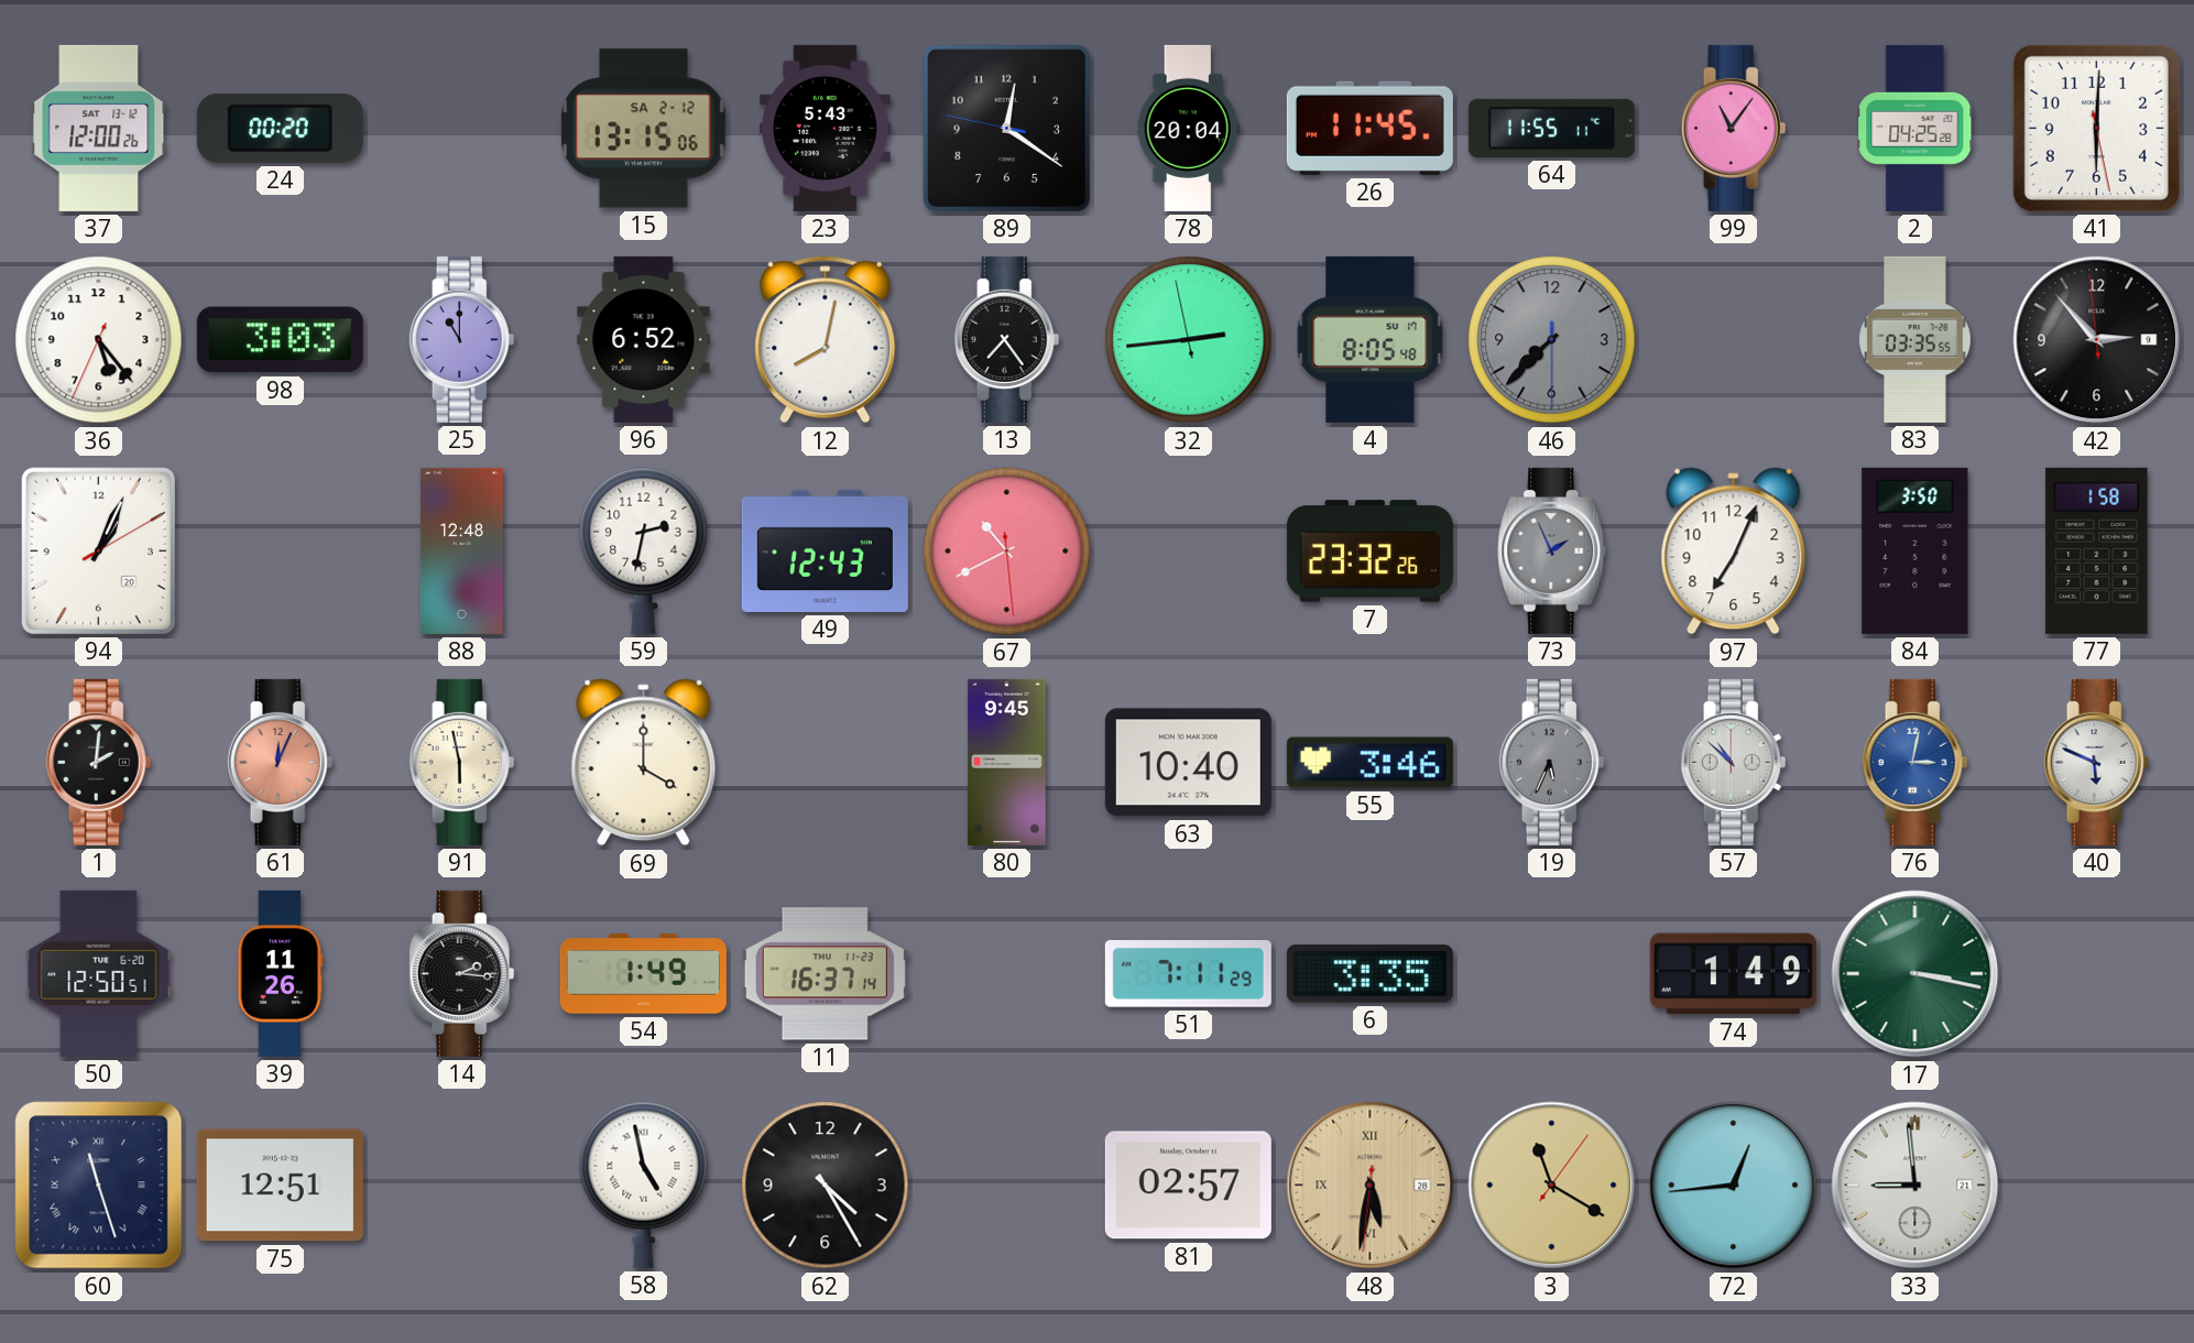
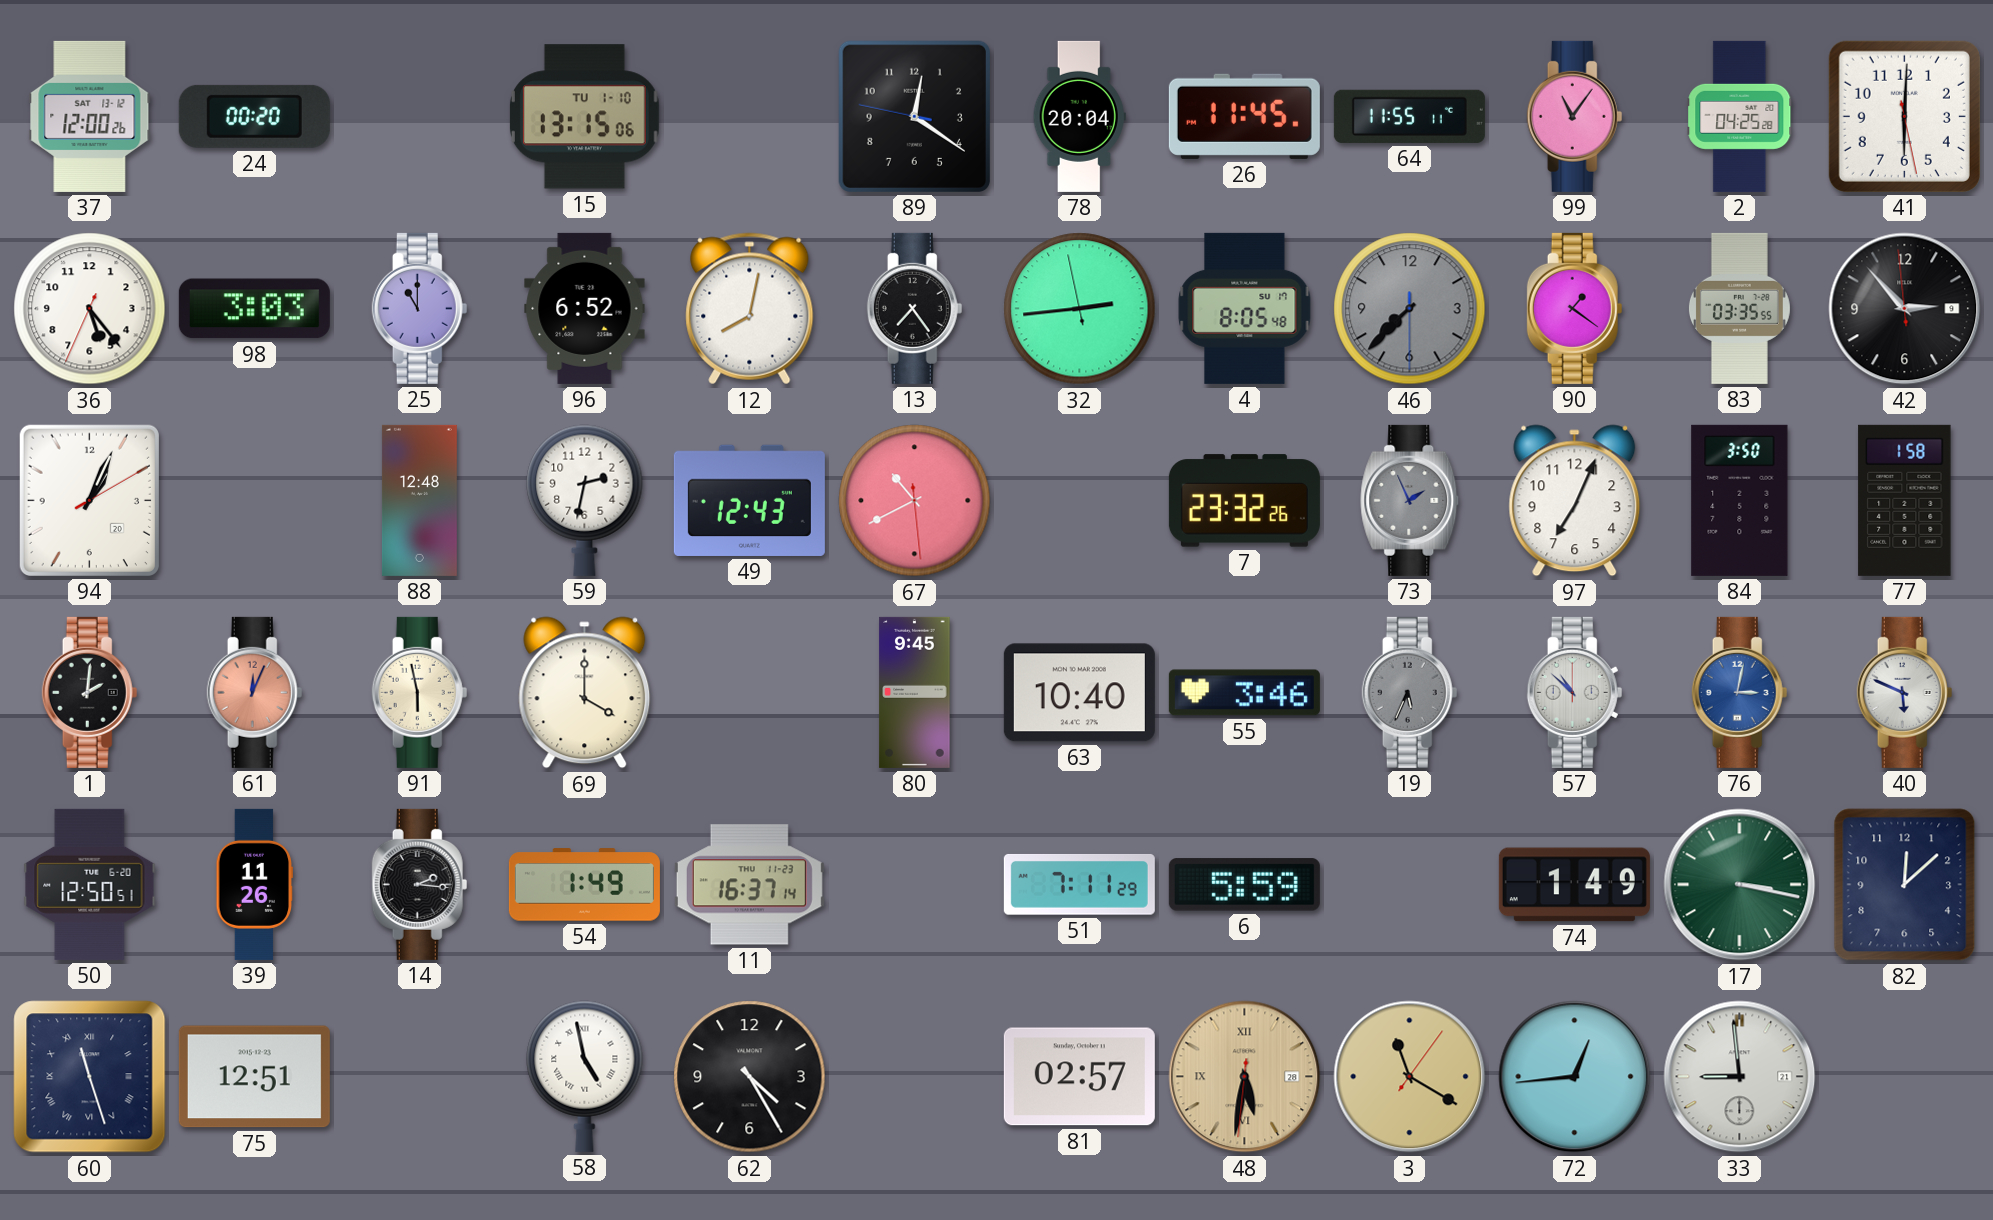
15 date: SA 2-12 -> TU 1-10
23: 5:43 -> none
90: none -> 1:21
6: 3:35 -> 5:59
82: none -> 12:08
